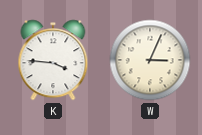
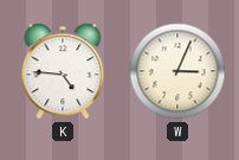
K: 3:46 -> 4:46
